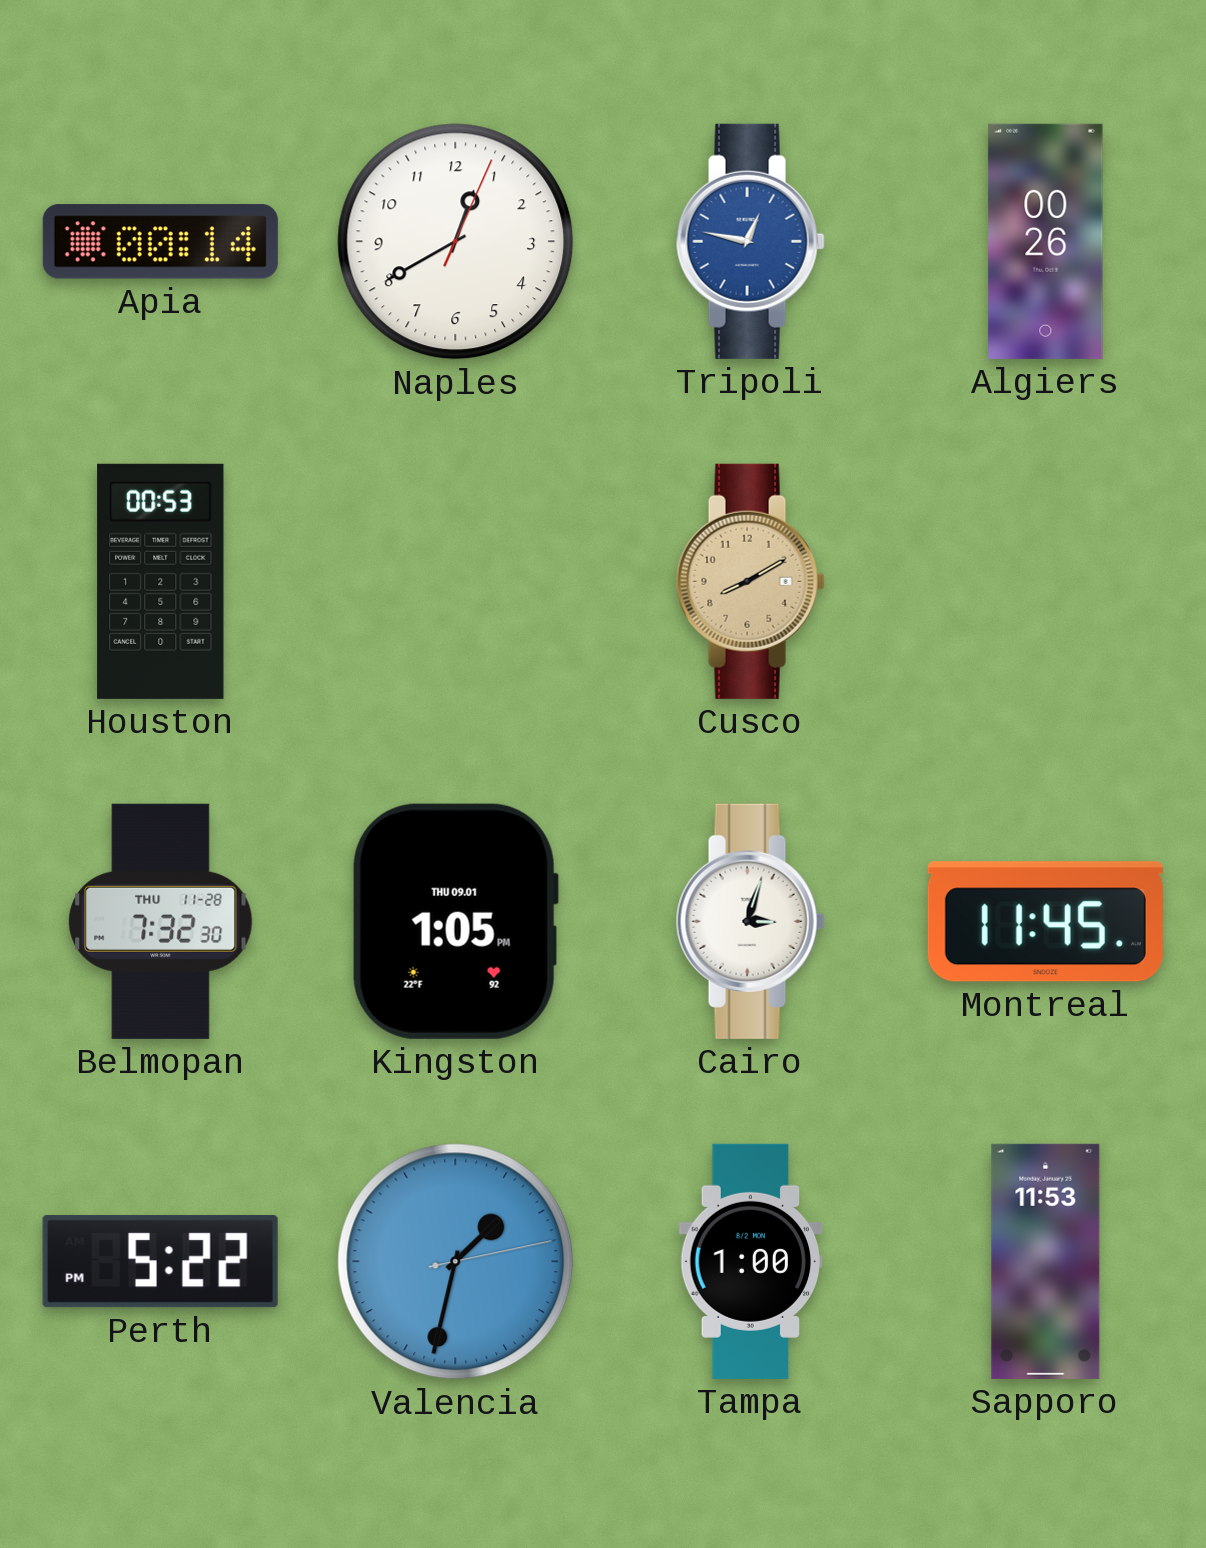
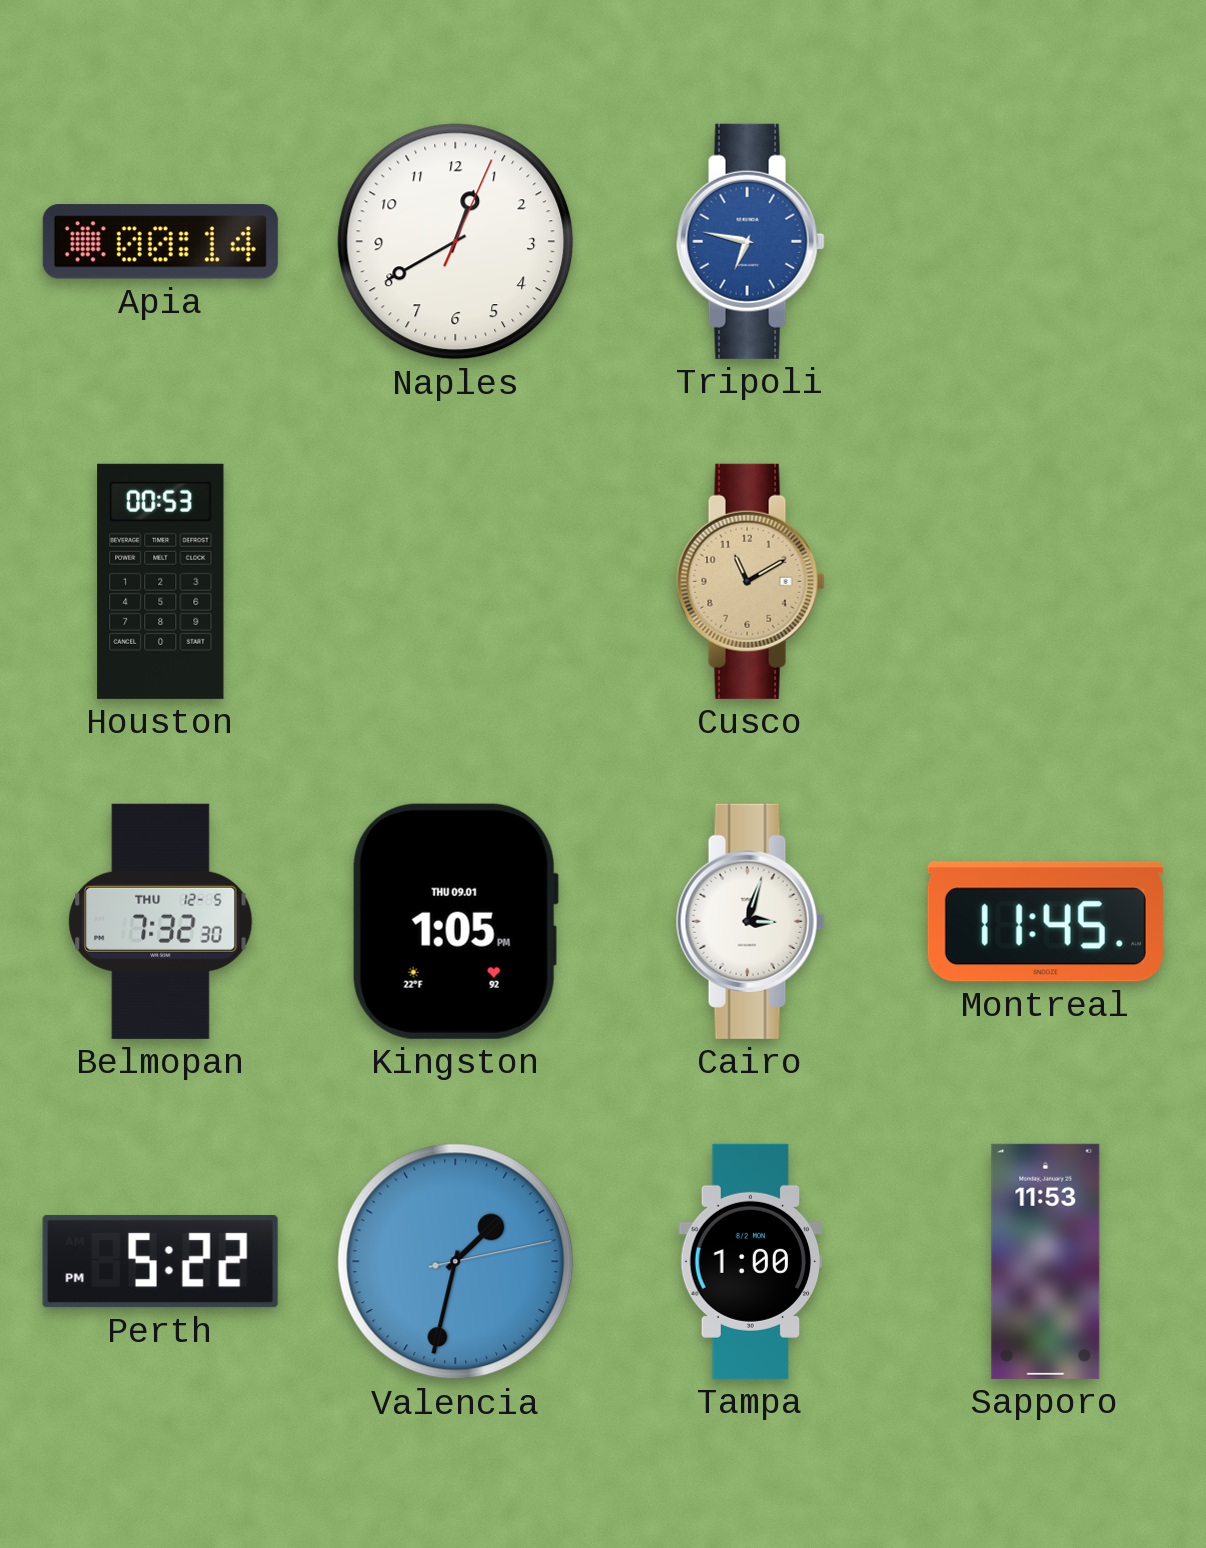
Tripoli: 12:47 -> 6:47
Algiers: 00:26 -> none
Cusco: 8:10 -> 11:10
Belmopan date: THU 11-28 -> THU 12-5
